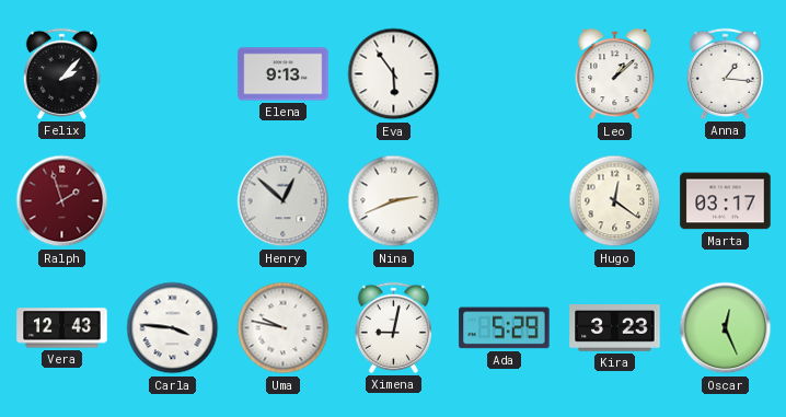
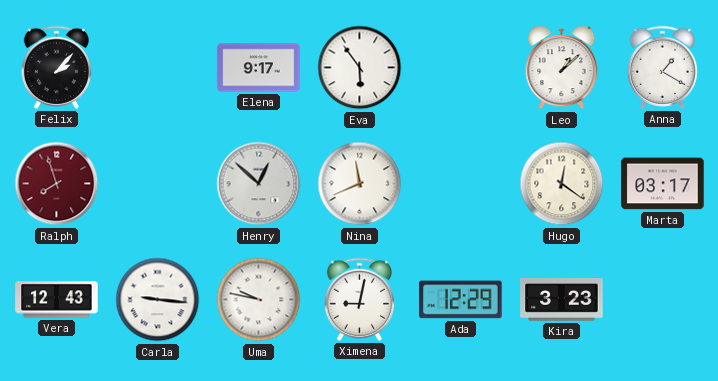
Elena: 9:13 -> 9:17
Anna: 1:16 -> 1:20
Ralph: 1:57 -> 7:57
Nina: 2:41 -> 11:41
Carla: 3:46 -> 9:16
Ada: 5:29 -> 12:29
Oscar: 12:26 -> none
